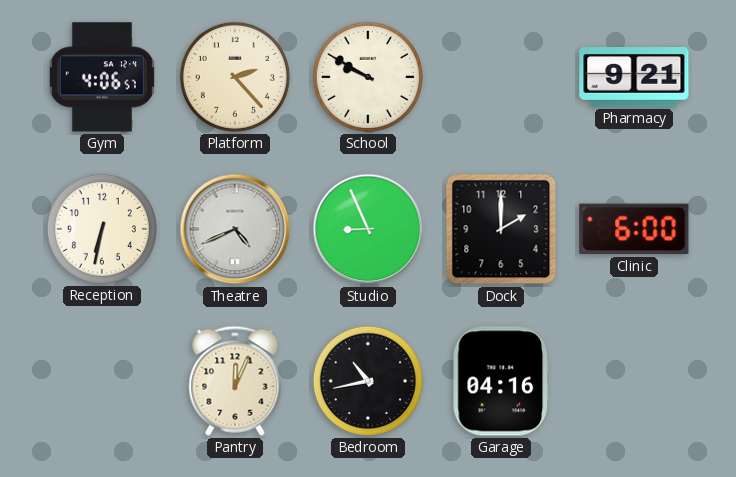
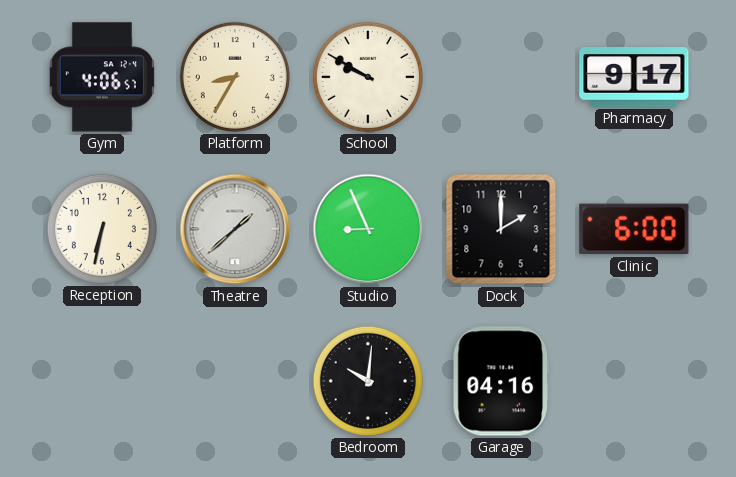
Platform: 2:23 -> 8:35
Pharmacy: 9:21 -> 9:17
Theatre: 4:41 -> 1:38
Pantry: 12:04 -> none
Bedroom: 10:43 -> 10:01
